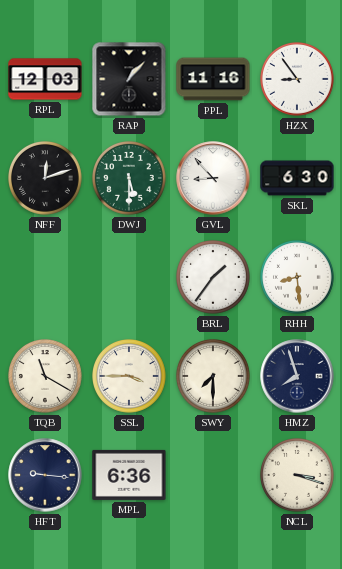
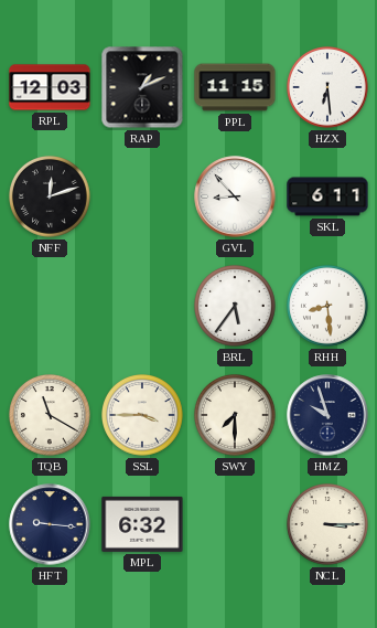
RAP: 1:07 -> 1:11
PPL: 11:16 -> 11:15
HZX: 8:54 -> 6:29
DWJ: 5:30 -> none
SKL: 6:30 -> 6:11
BRL: 1:36 -> 5:36
HMZ: 7:57 -> 9:57
MPL: 6:36 -> 6:32
NCL: 3:18 -> 3:15
